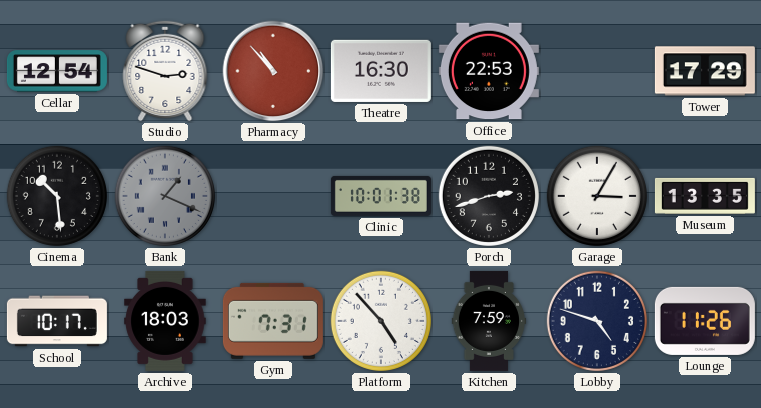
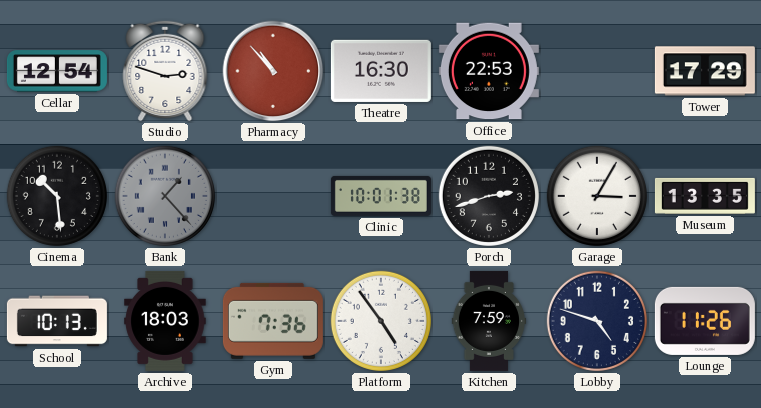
Bank: 1:19 -> 1:23
School: 10:17 -> 10:13
Gym: 7:31 -> 7:36
Platform: 4:53 -> 4:54
